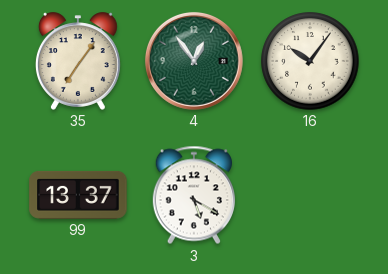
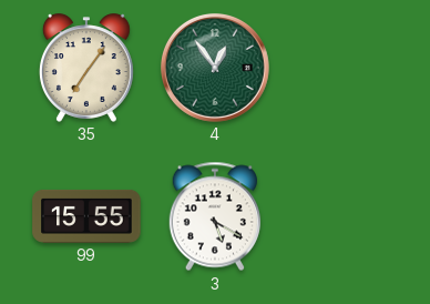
16: 10:06 -> none
99: 13:37 -> 15:55
